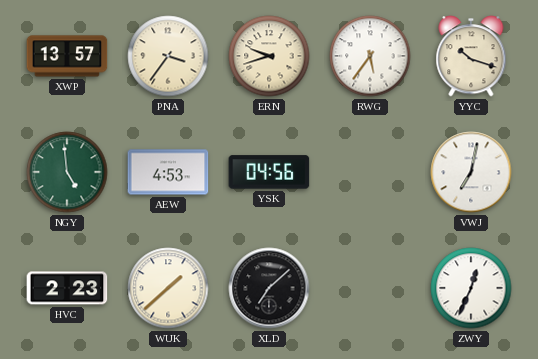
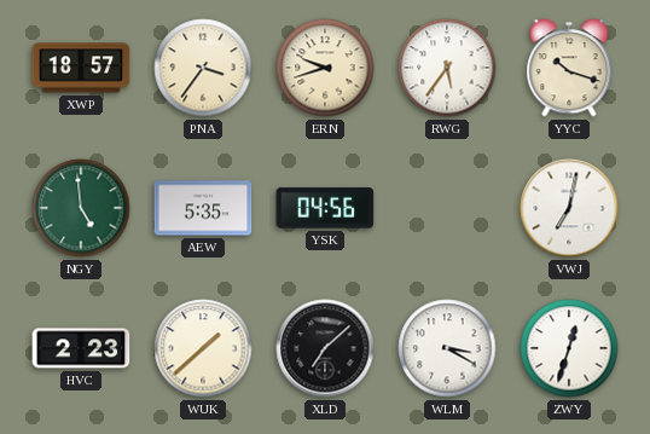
XWP: 13:57 -> 18:57
AEW: 4:53 -> 5:35
WLM: none -> 3:20
ZWY: 12:34 -> 12:33
